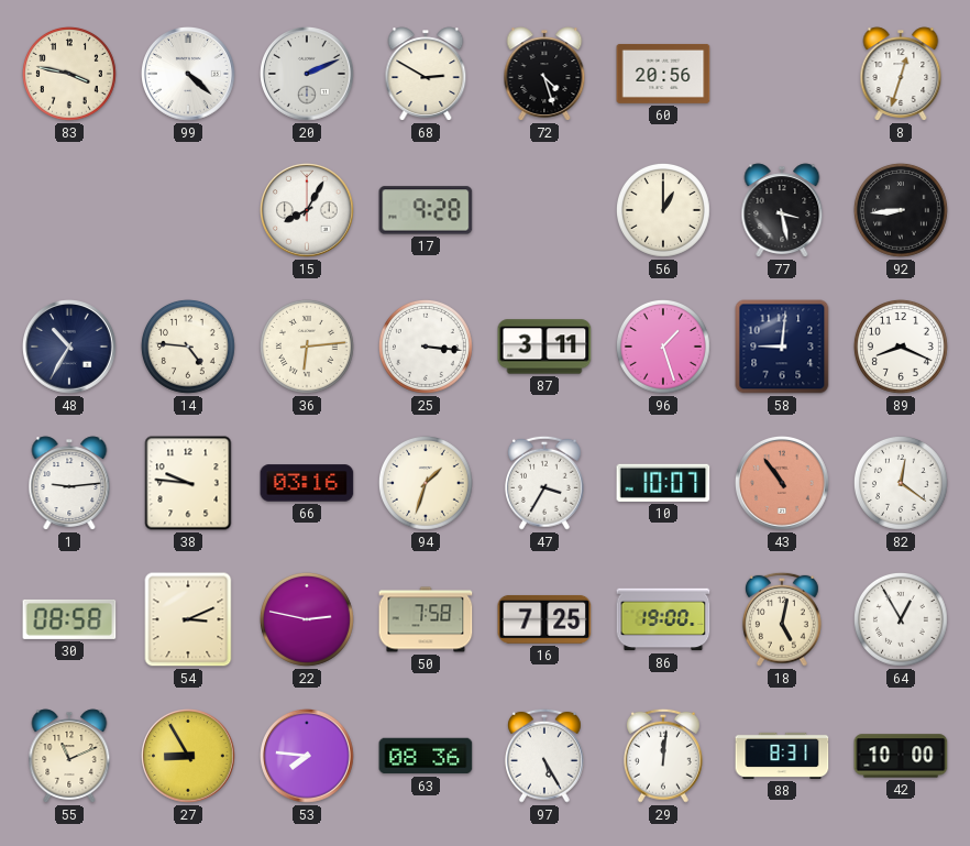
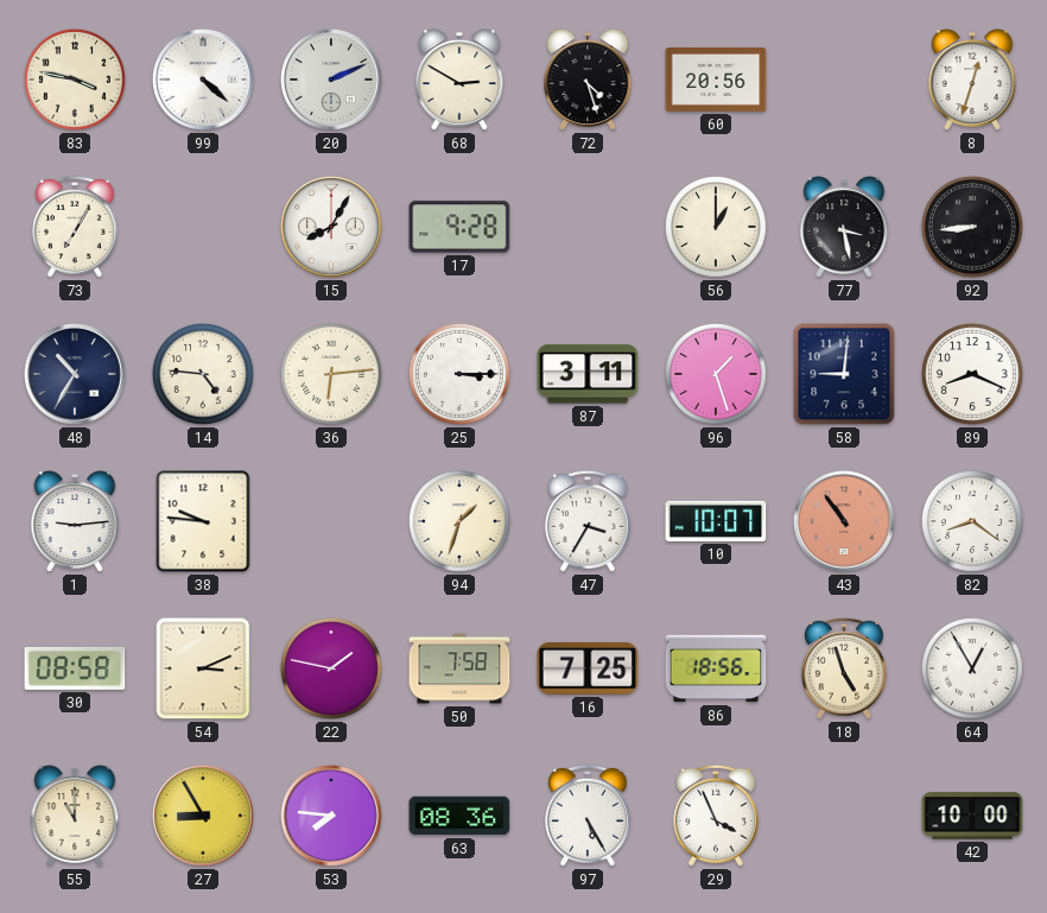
73: none -> 7:05
25: 3:16 -> 3:15
66: 03:16 -> none
82: 12:21 -> 8:21
22: 2:47 -> 1:47
86: 19:00 -> 18:56
18: 5:02 -> 4:57
55: 11:11 -> 11:00
29: 12:01 -> 3:56
88: 8:31 -> none
